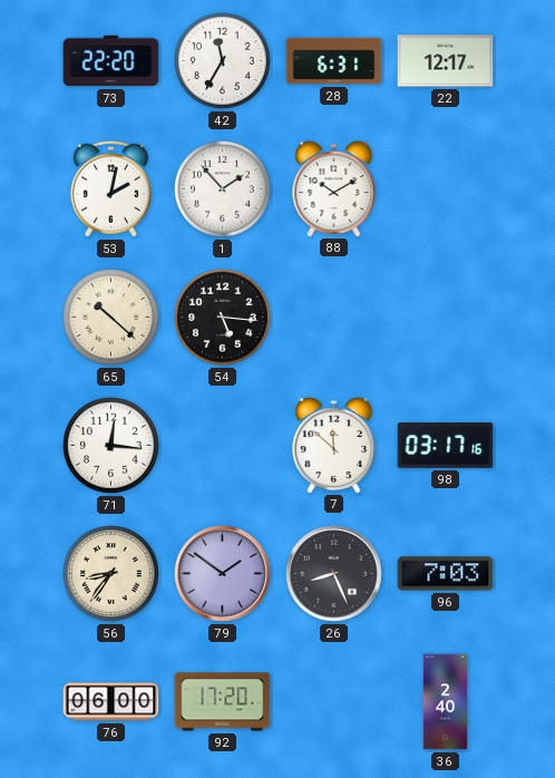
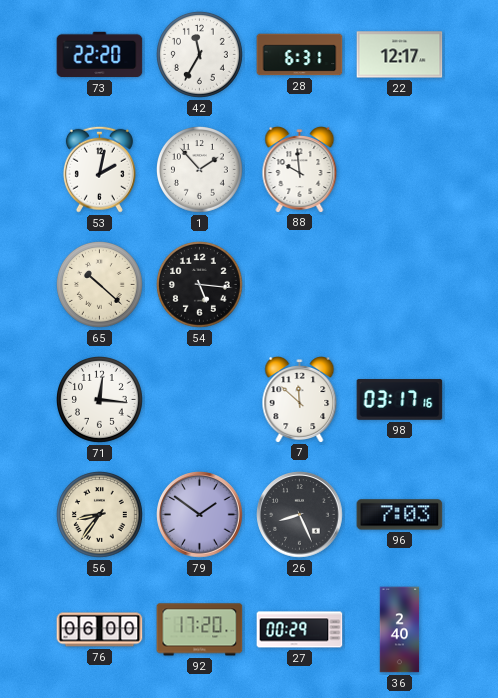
88: 10:10 -> 9:59
27: none -> 00:29
